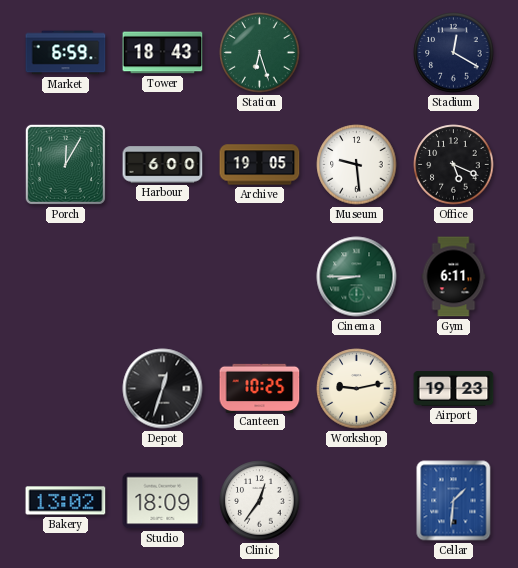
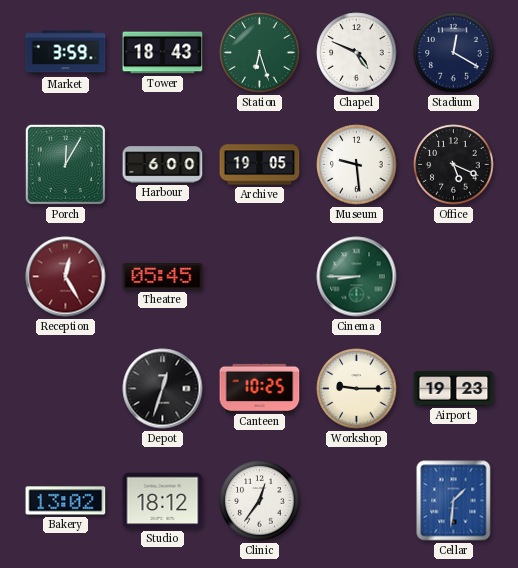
Market: 6:59 -> 3:59
Chapel: none -> 4:49
Reception: none -> 12:25
Theatre: none -> 05:45
Gym: 6:11 -> none
Workshop: 9:13 -> 9:15
Studio: 18:09 -> 18:12
